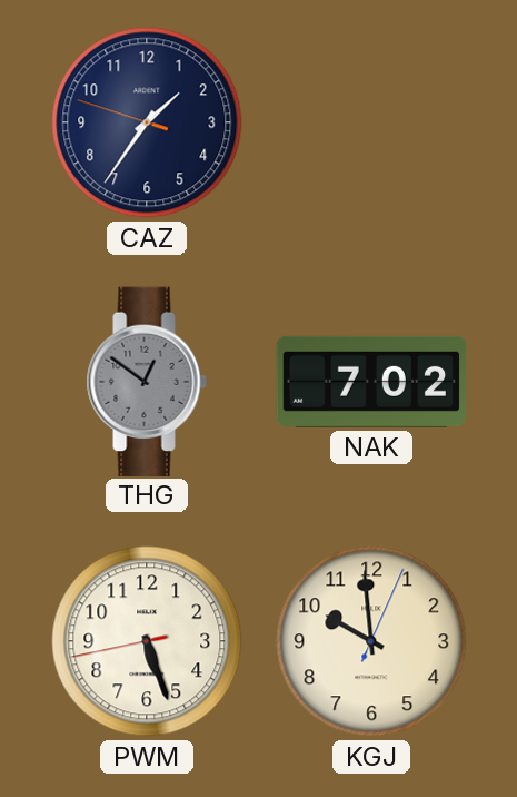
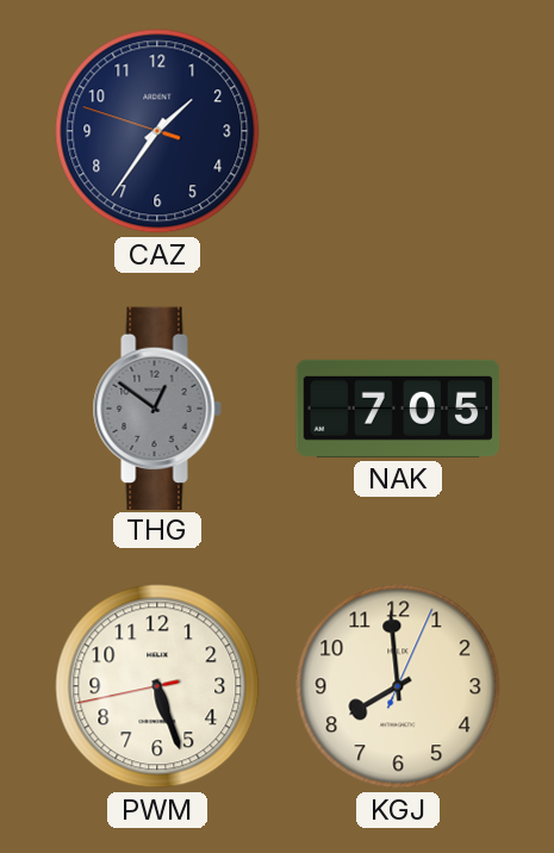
NAK: 7:02 -> 7:05
KGJ: 9:59 -> 7:59
